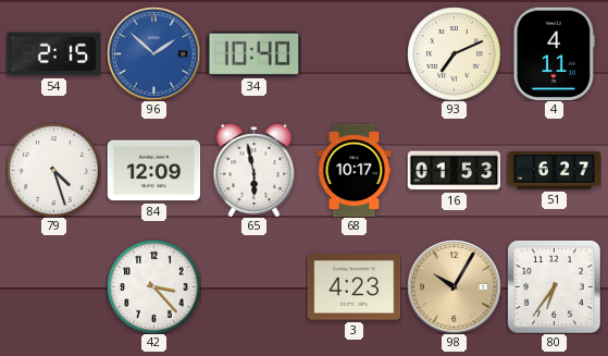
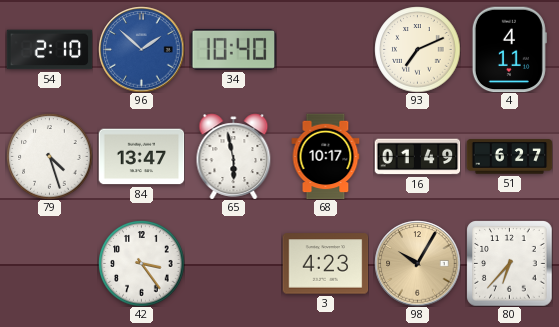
54: 2:15 -> 2:10
84: 12:09 -> 13:47
16: 01:53 -> 01:49
42: 3:23 -> 3:24
80: 6:36 -> 6:37
